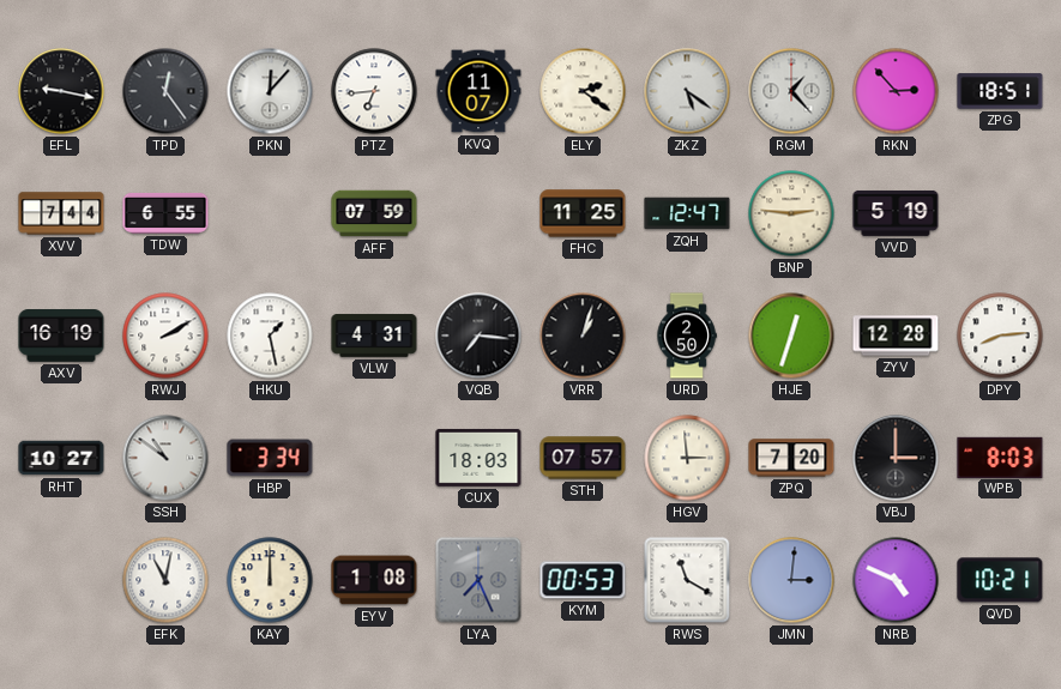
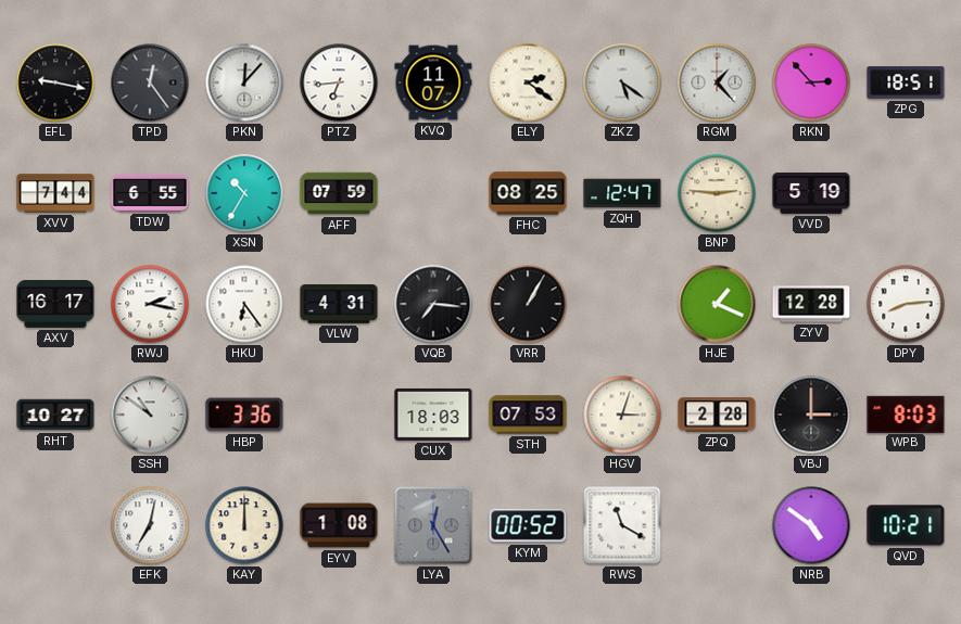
XSN: none -> 10:35
FHC: 11:25 -> 08:25
AXV: 16:19 -> 16:17
RWJ: 2:10 -> 2:17
HKU: 1:28 -> 6:24
VRR: 1:03 -> 1:05
URD: 2:50 -> none
HJE: 12:33 -> 1:19
HBP: 3:34 -> 3:36
STH: 07:57 -> 07:53
HGV: 2:59 -> 3:03
ZPQ: 7:20 -> 2:28
EFK: 11:02 -> 7:02
LYA: 7:26 -> 12:25
KYM: 00:53 -> 00:52
JMN: 3:01 -> none
NRB: 4:49 -> 4:51
